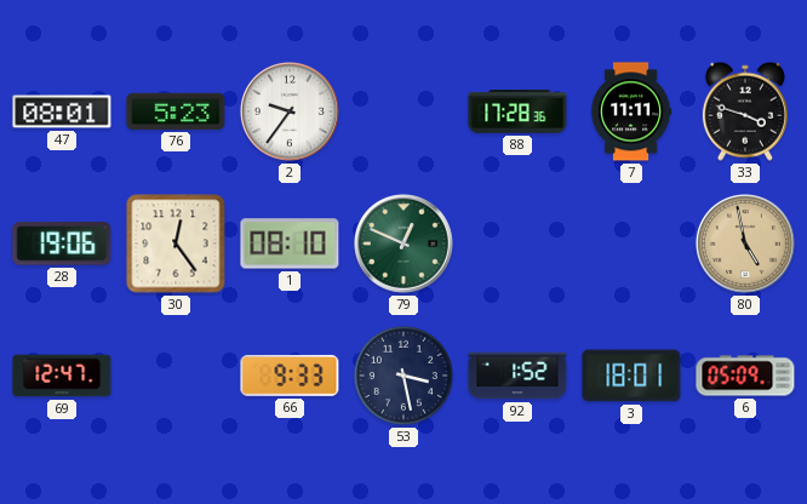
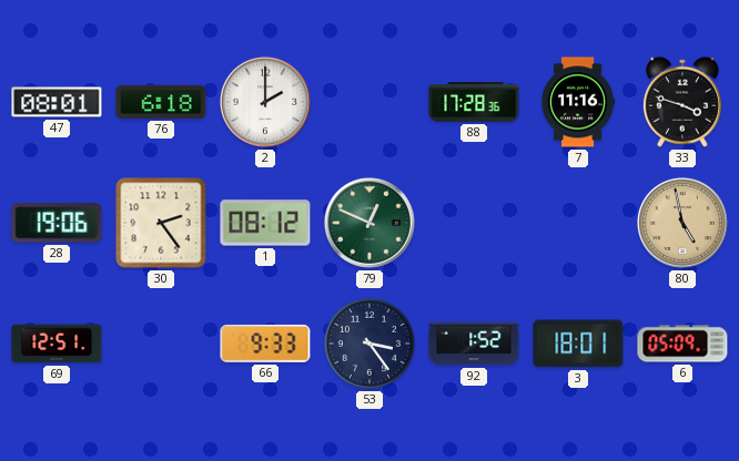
76: 5:23 -> 6:18
2: 9:36 -> 2:00
7: 11:11 -> 11:16
30: 12:24 -> 2:24
1: 08:10 -> 08:12
69: 12:47 -> 12:51
53: 3:28 -> 3:24
